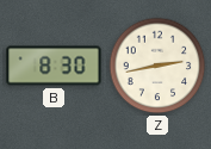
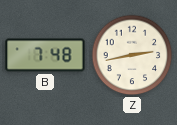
B: 8:30 -> 7:48
